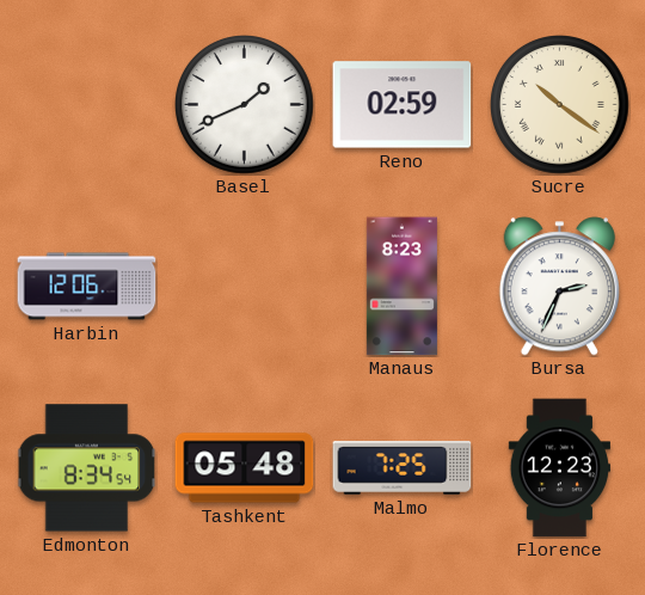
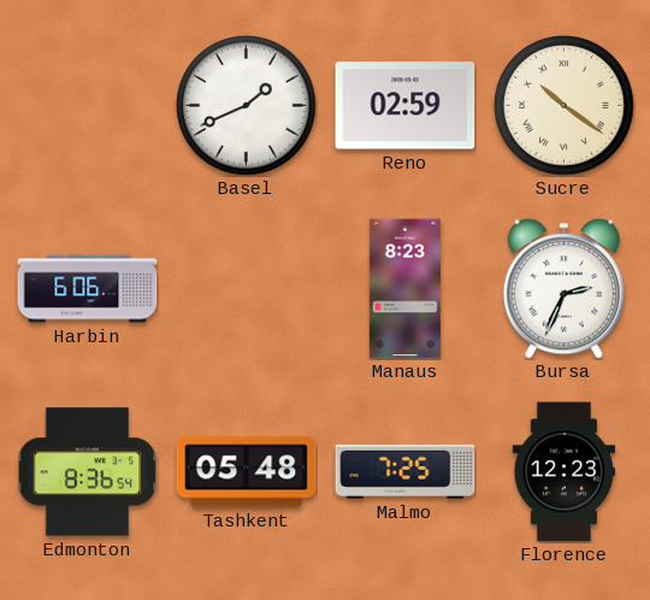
Harbin: 12:06 -> 6:06
Edmonton: 8:34 -> 8:36
